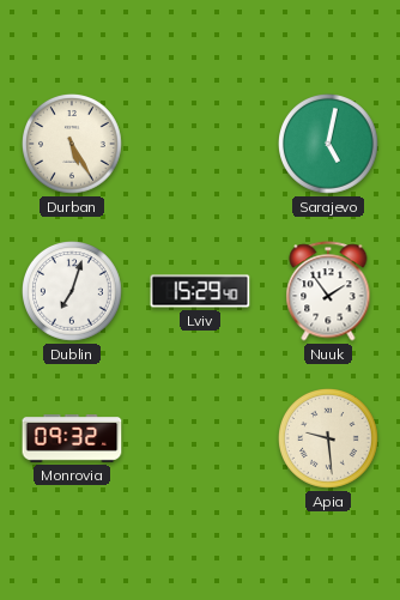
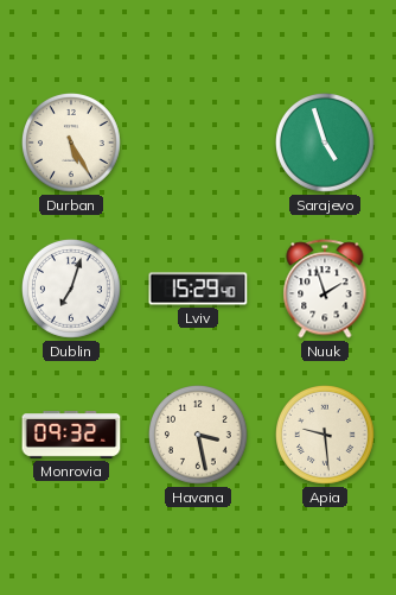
Sarajevo: 5:02 -> 4:57
Nuuk: 1:54 -> 1:57
Havana: none -> 3:28
